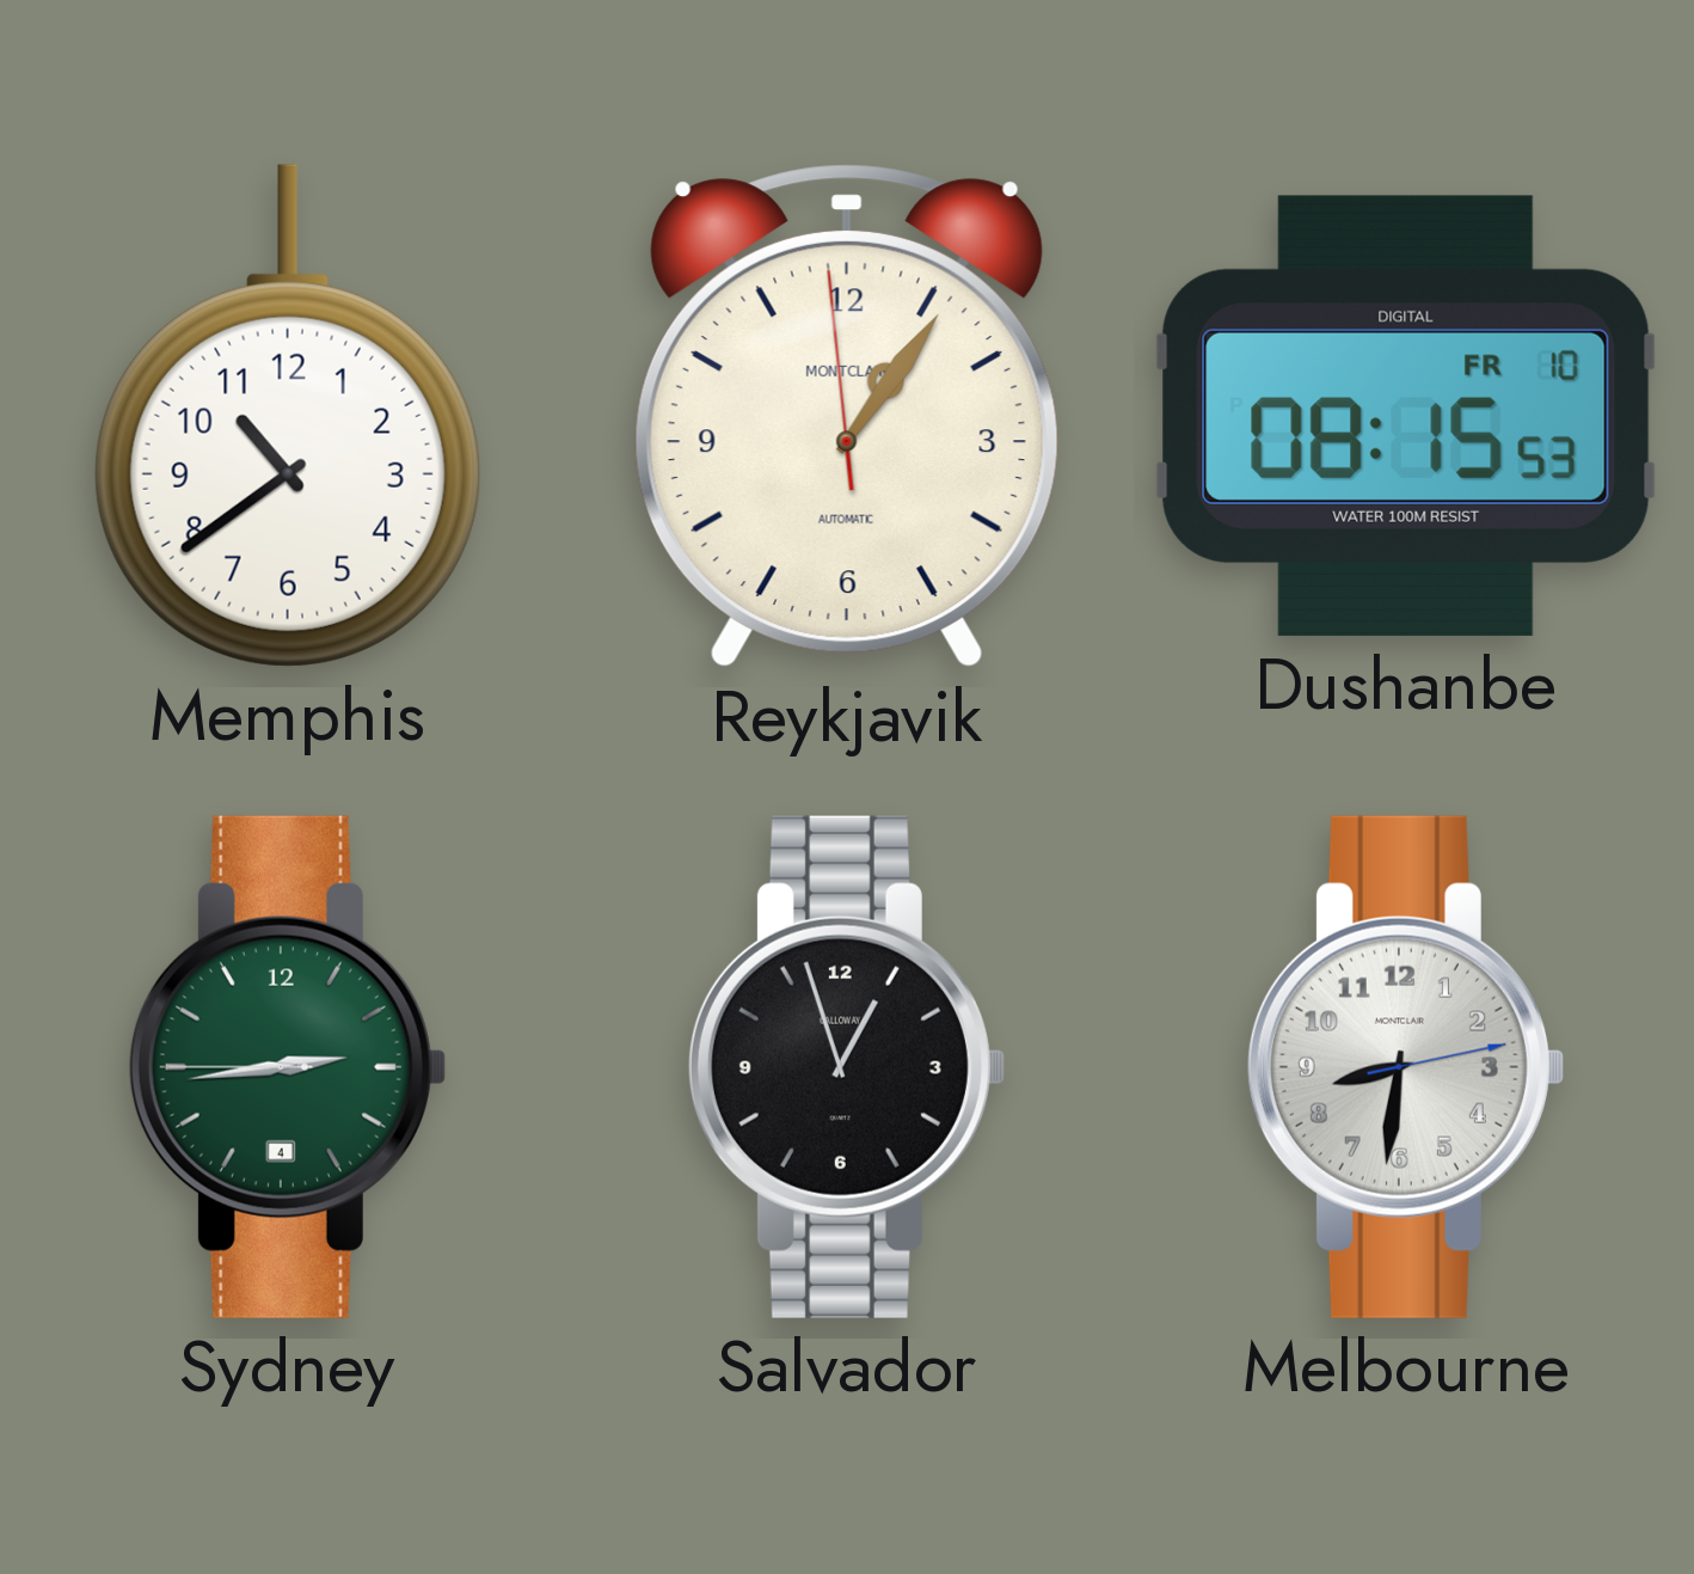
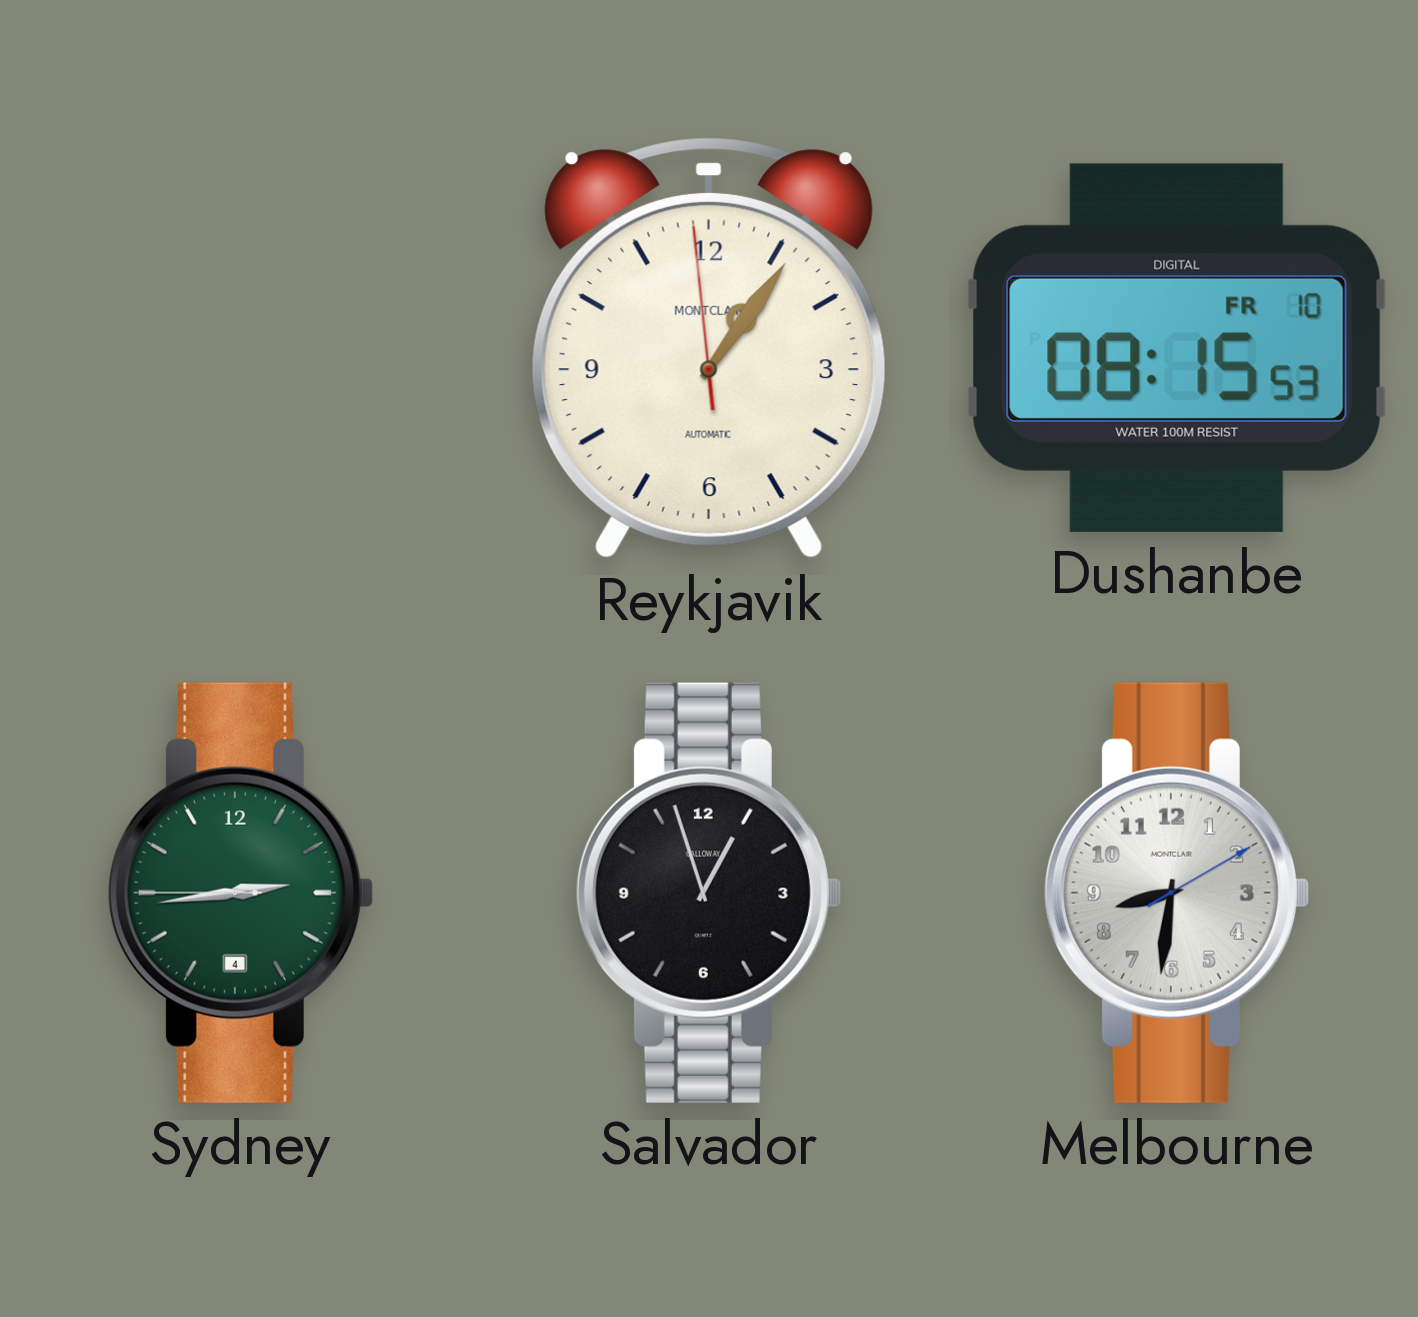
Memphis: 10:39 -> none
Melbourne: 8:31:13 -> 8:31:10
